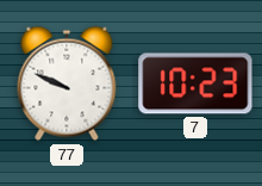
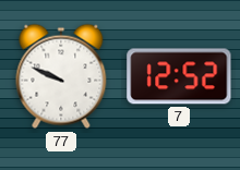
7: 10:23 -> 12:52
